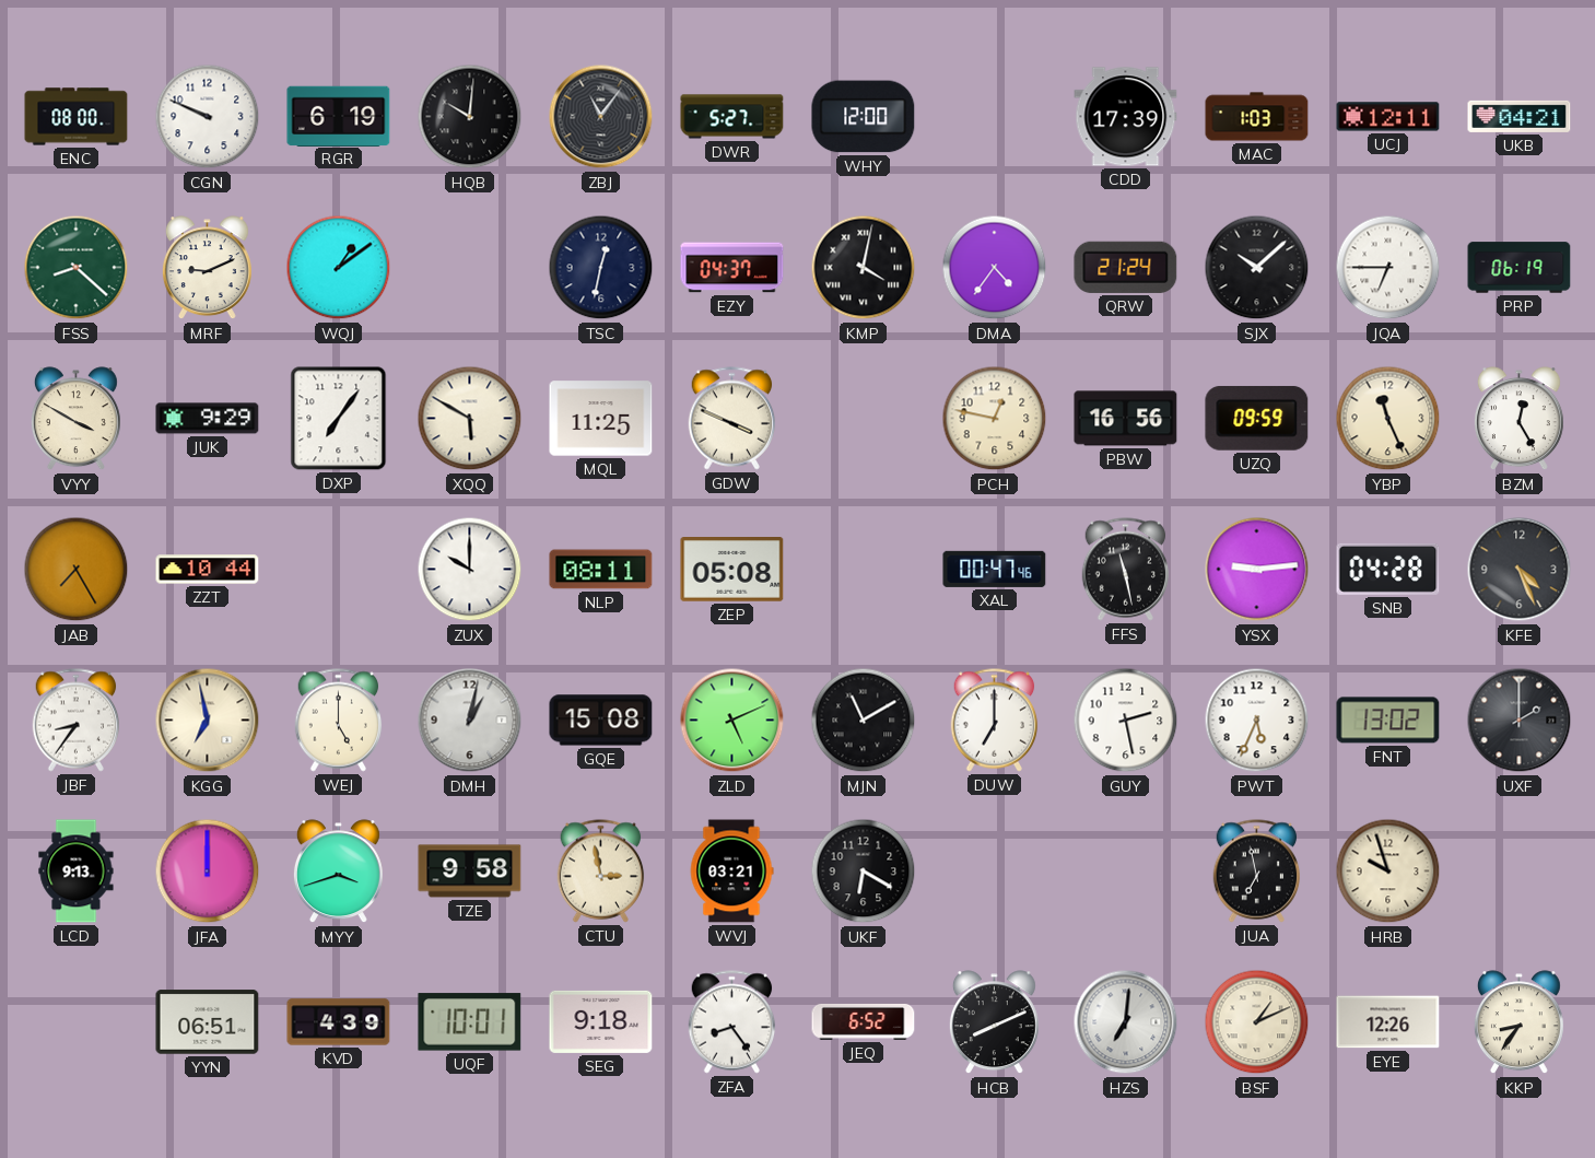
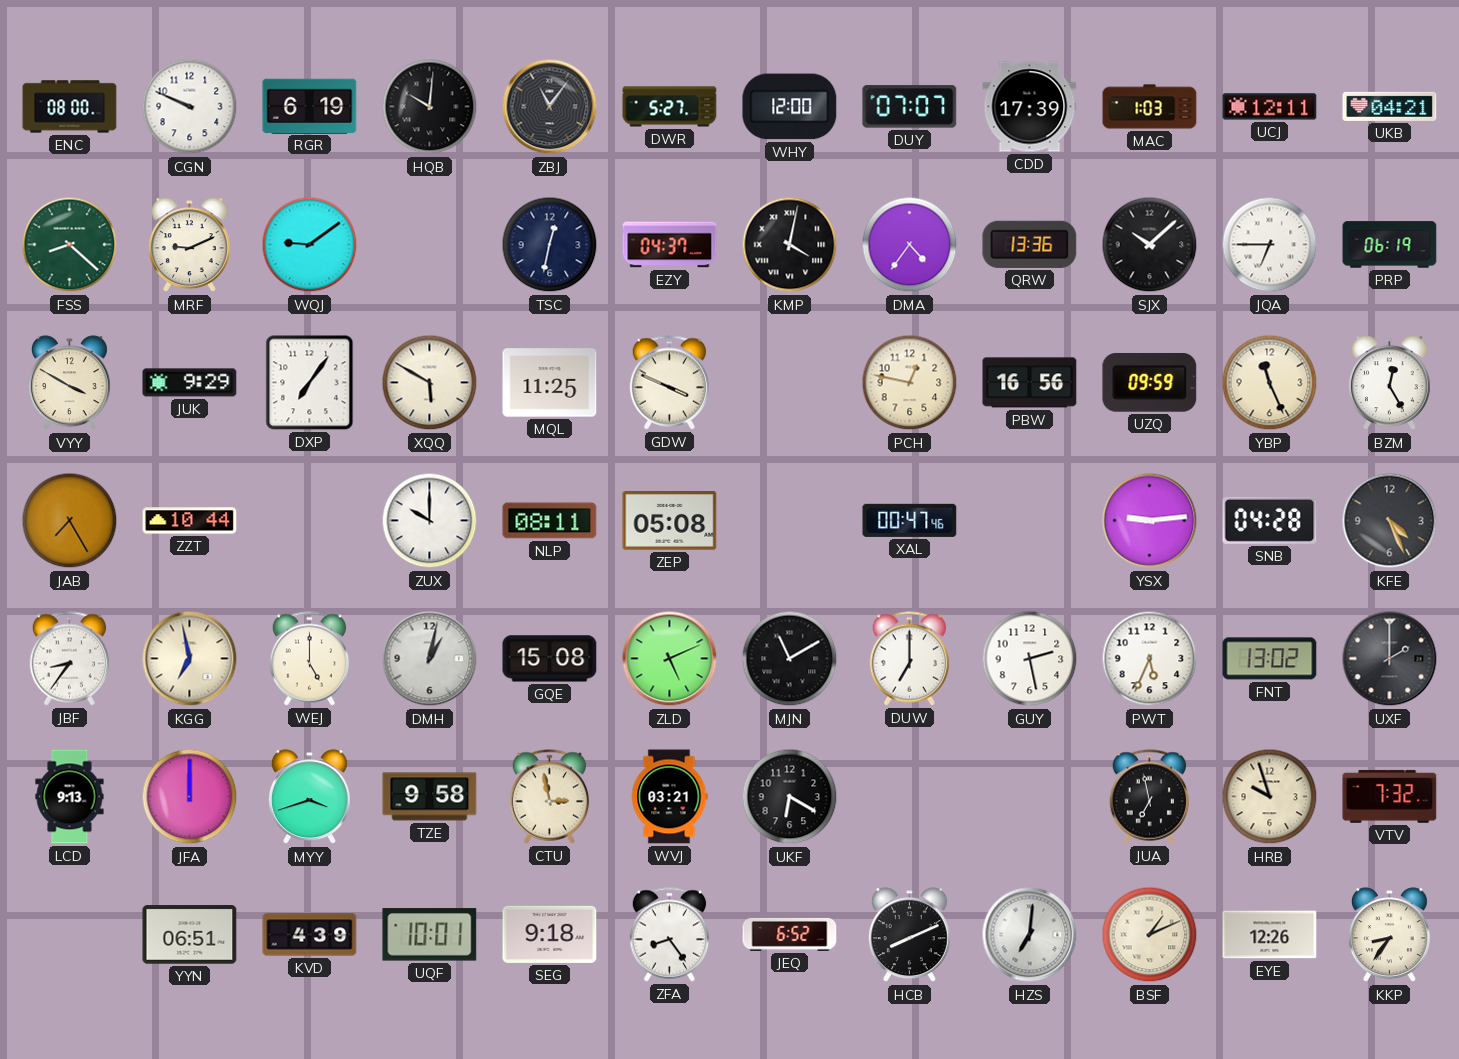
DUY: none -> 07:07
WQJ: 1:09 -> 9:09
QRW: 21:24 -> 13:36
FFS: 11:28 -> none
VTV: none -> 7:32
